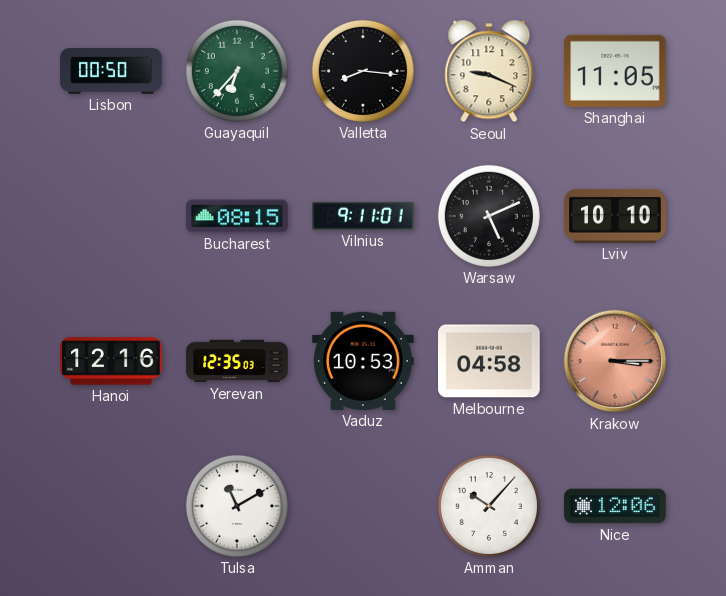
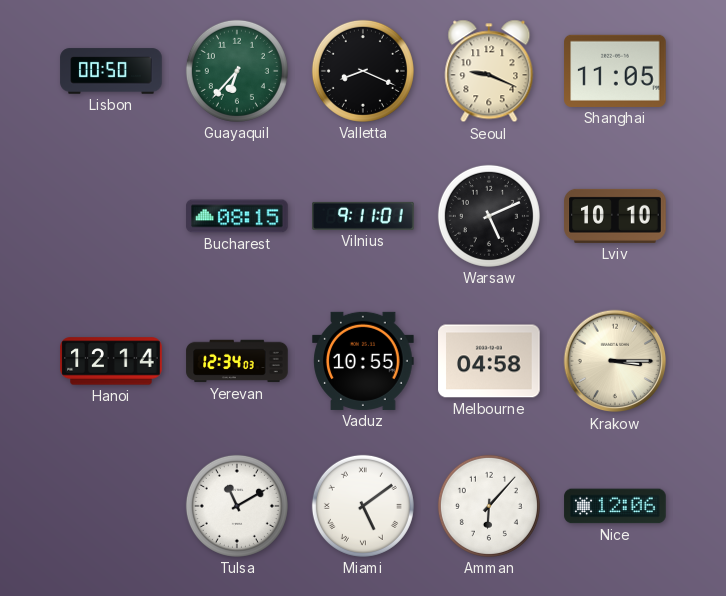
Valletta: 8:16 -> 8:19
Hanoi: 12:16 -> 12:14
Yerevan: 12:35 -> 12:34
Vaduz: 10:53 -> 10:55
Krakow dial: salmon -> cream
Miami: none -> 5:09
Amman: 10:07 -> 6:07
